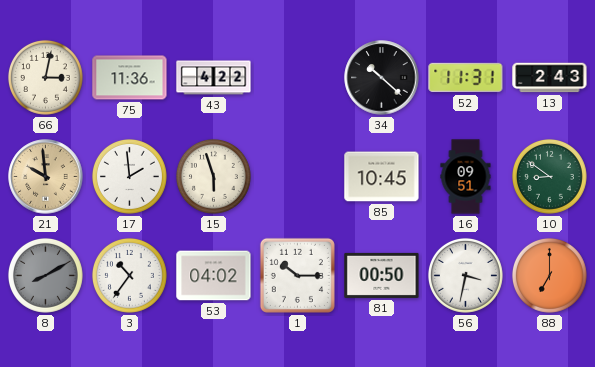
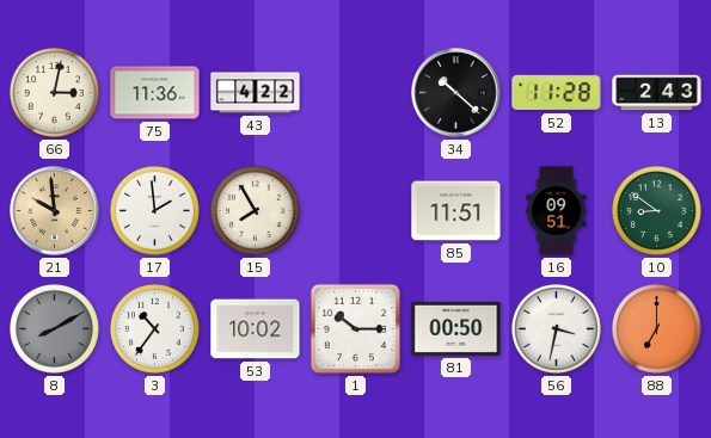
52: 11:31 -> 11:28
15: 5:57 -> 7:55
85: 10:45 -> 11:51
53: 04:02 -> 10:02
